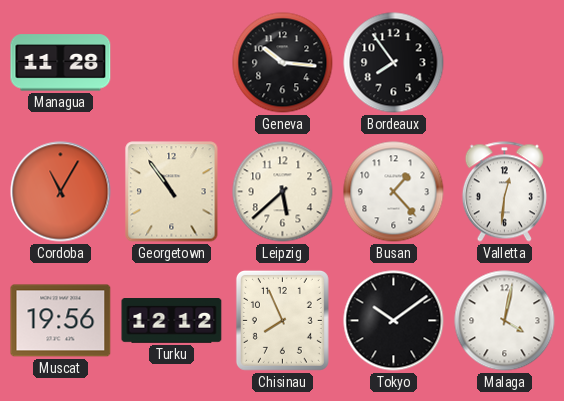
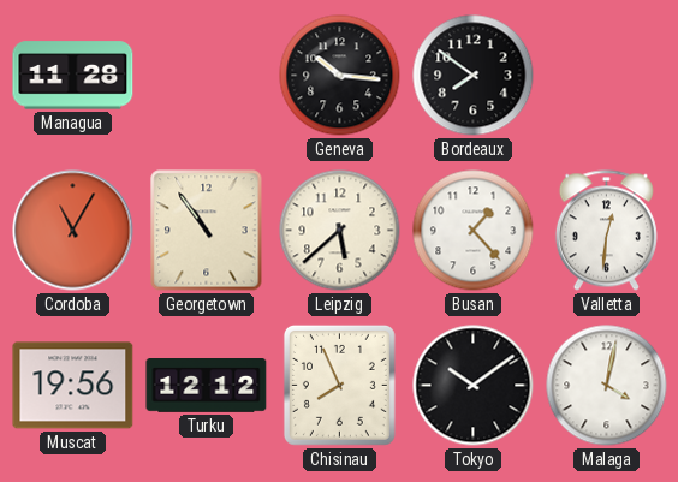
Bordeaux: 7:54 -> 7:51
